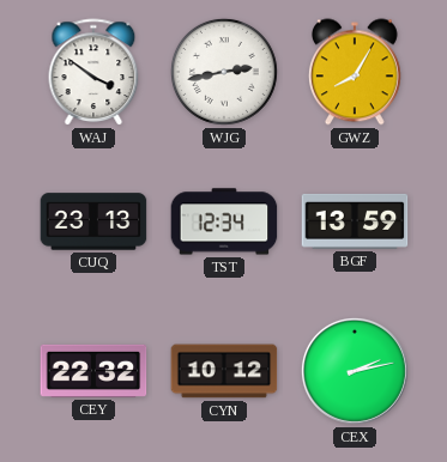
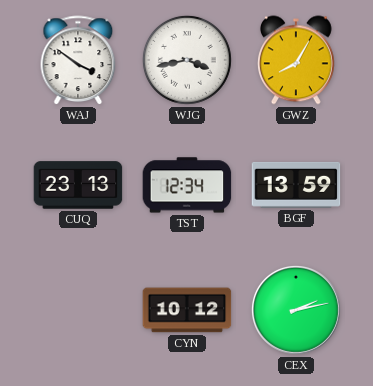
WJG: 2:43 -> 3:43
CEY: 22:32 -> none
